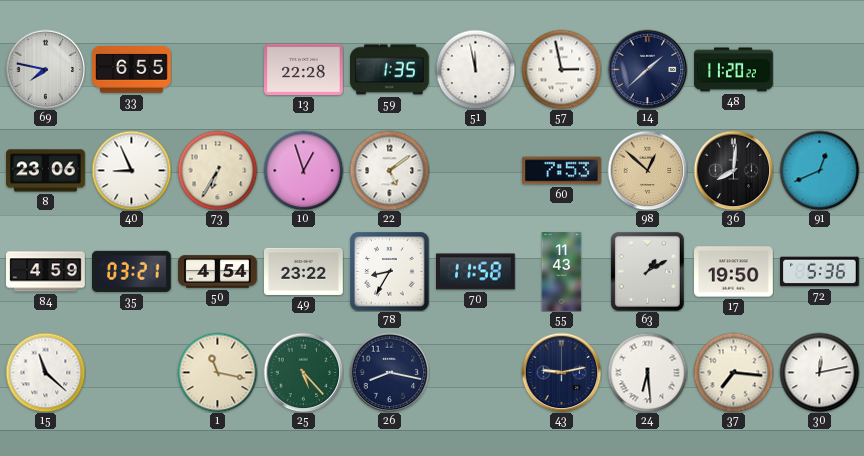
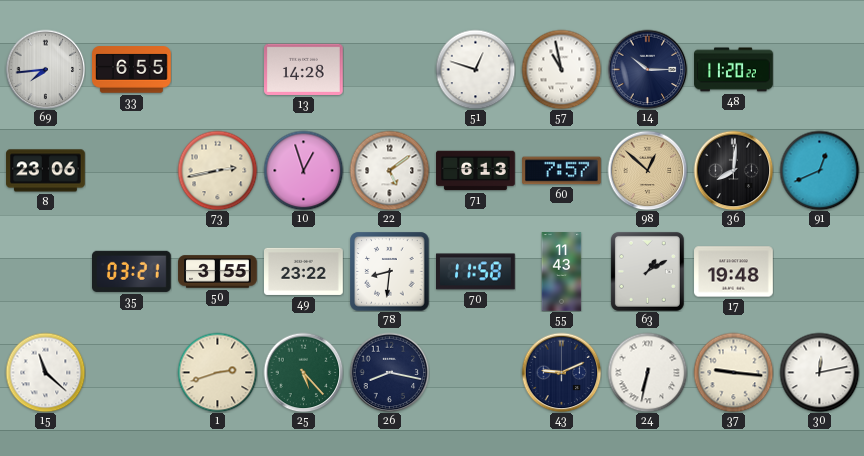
69: 7:47 -> 7:44
13: 22:28 -> 14:28
59: 1:35 -> none
51: 11:58 -> 12:48
57: 2:58 -> 10:58
14: 1:38 -> 10:15
40: 8:56 -> none
73: 6:35 -> 2:43
71: none -> 6:13
60: 7:53 -> 7:57
84: 4:59 -> none
50: 4:54 -> 3:55
78: 8:35 -> 8:31
17: 19:50 -> 19:48
72: 5:36 -> none
1: 11:17 -> 2:42
43: 9:13 -> 9:11
24: 6:29 -> 6:32
37: 7:16 -> 9:16
